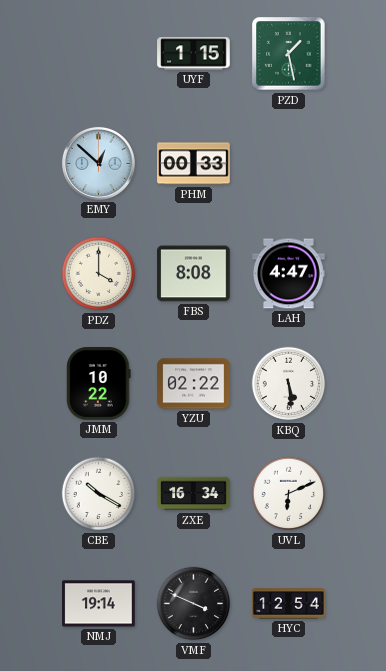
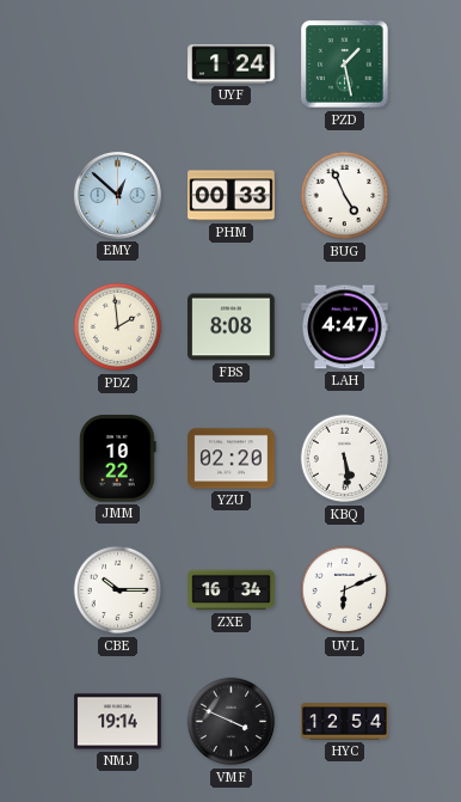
UYF: 1:15 -> 1:24
BUG: none -> 4:56
PDZ: 4:00 -> 1:59
YZU: 02:22 -> 02:20
CBE: 10:20 -> 10:15
